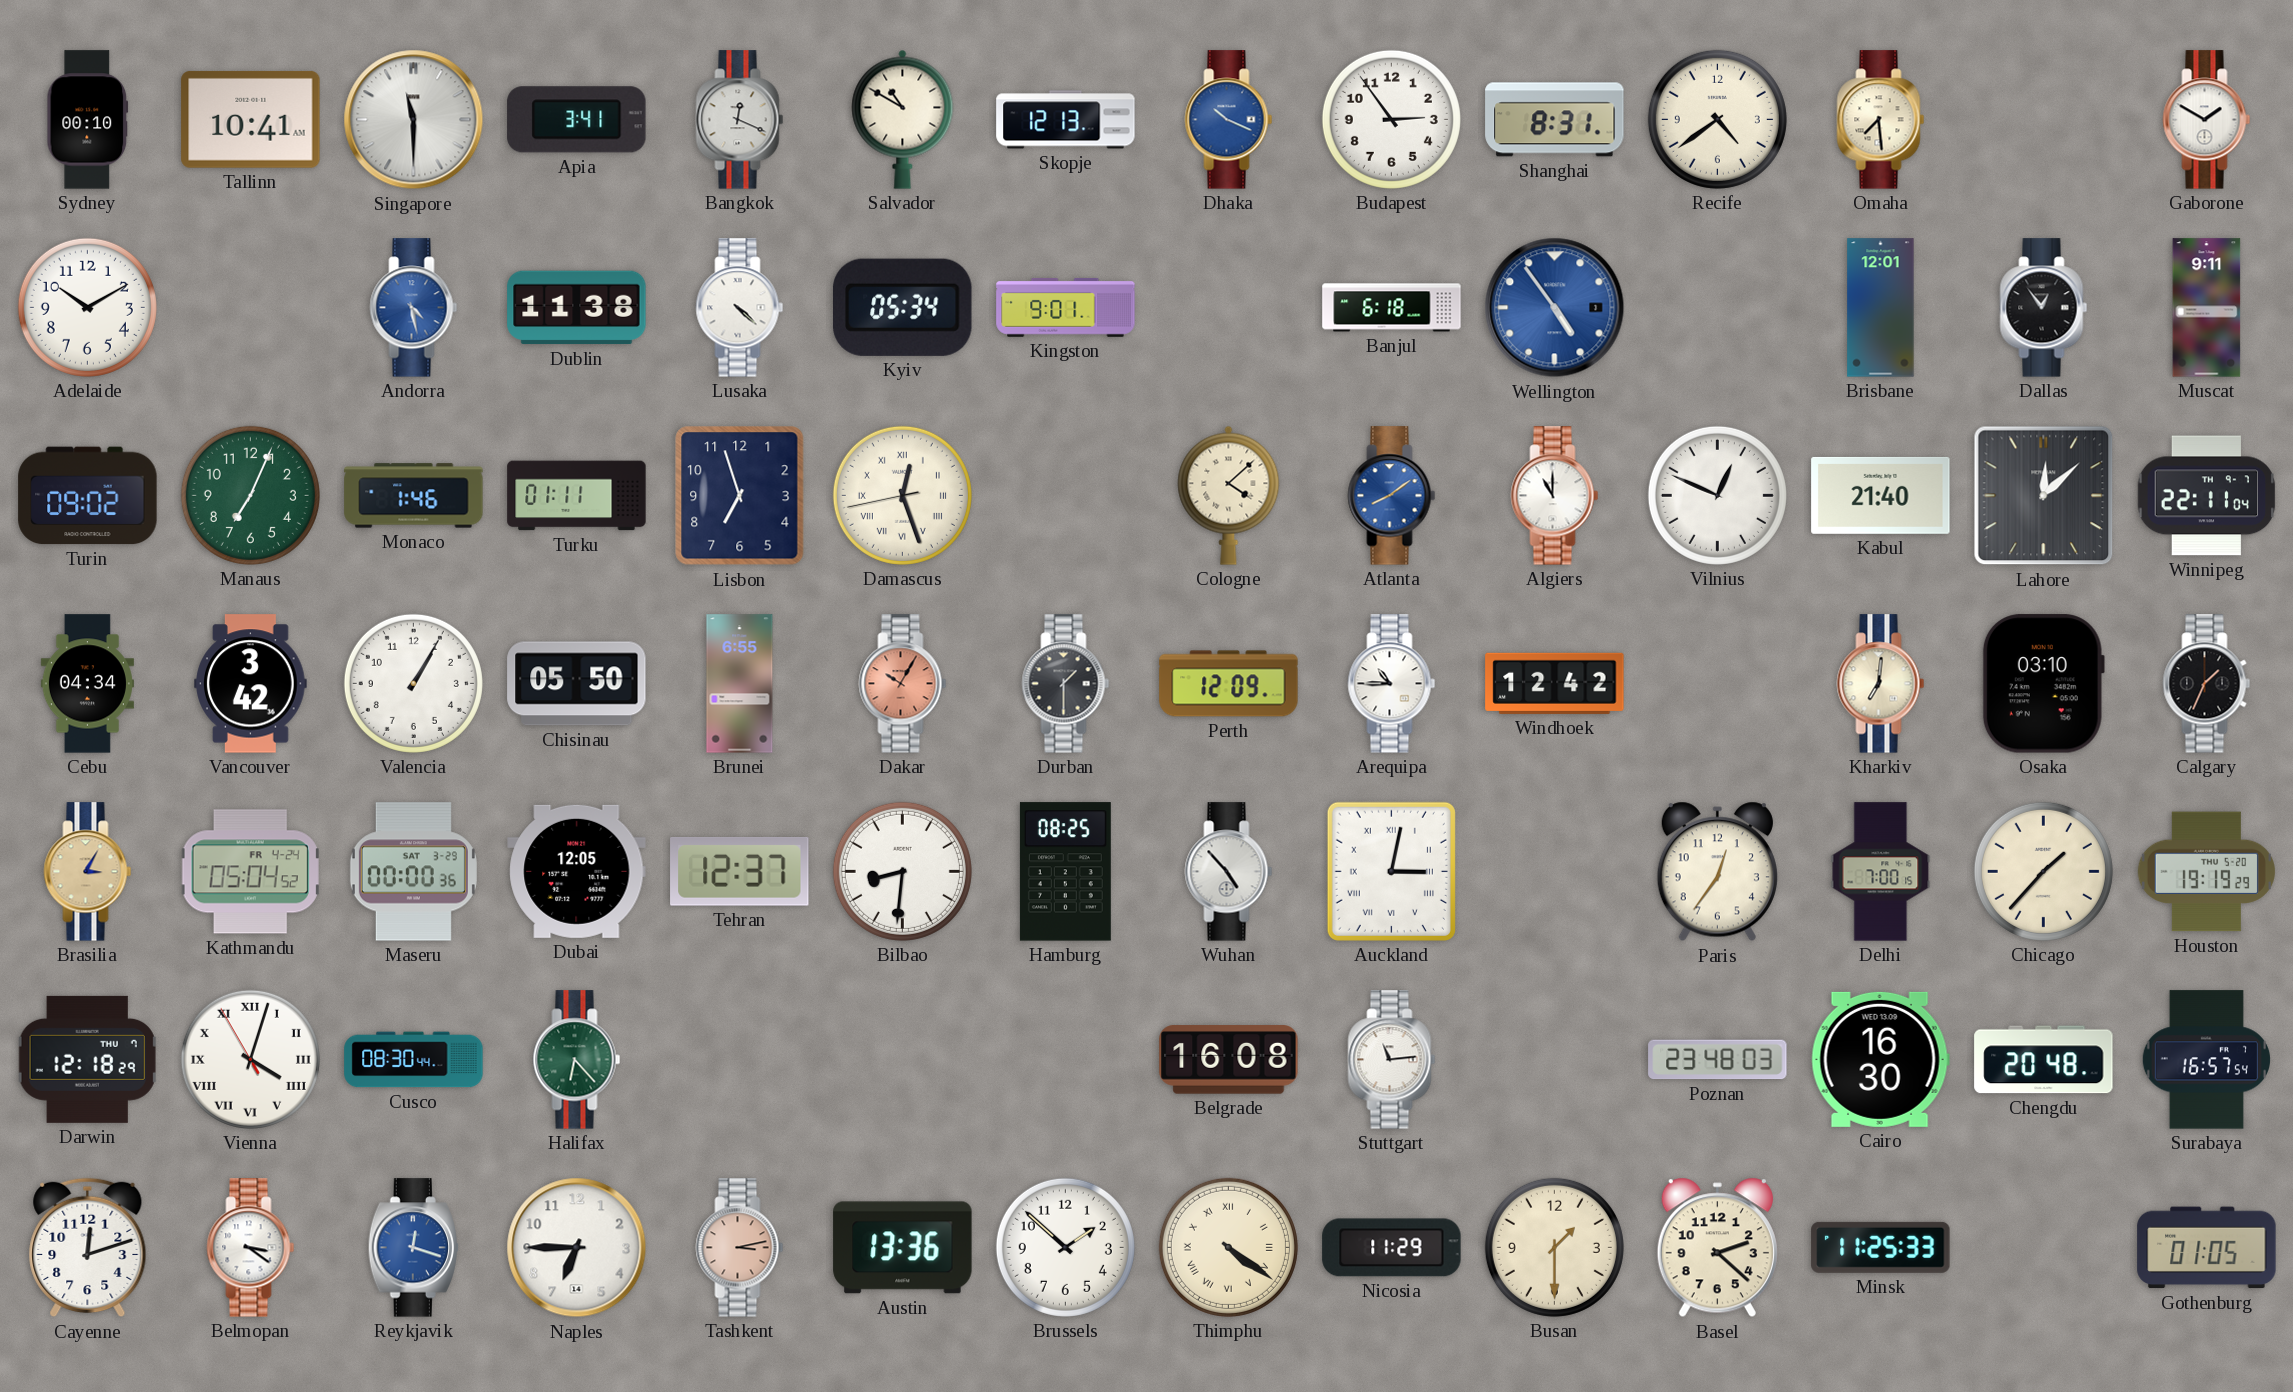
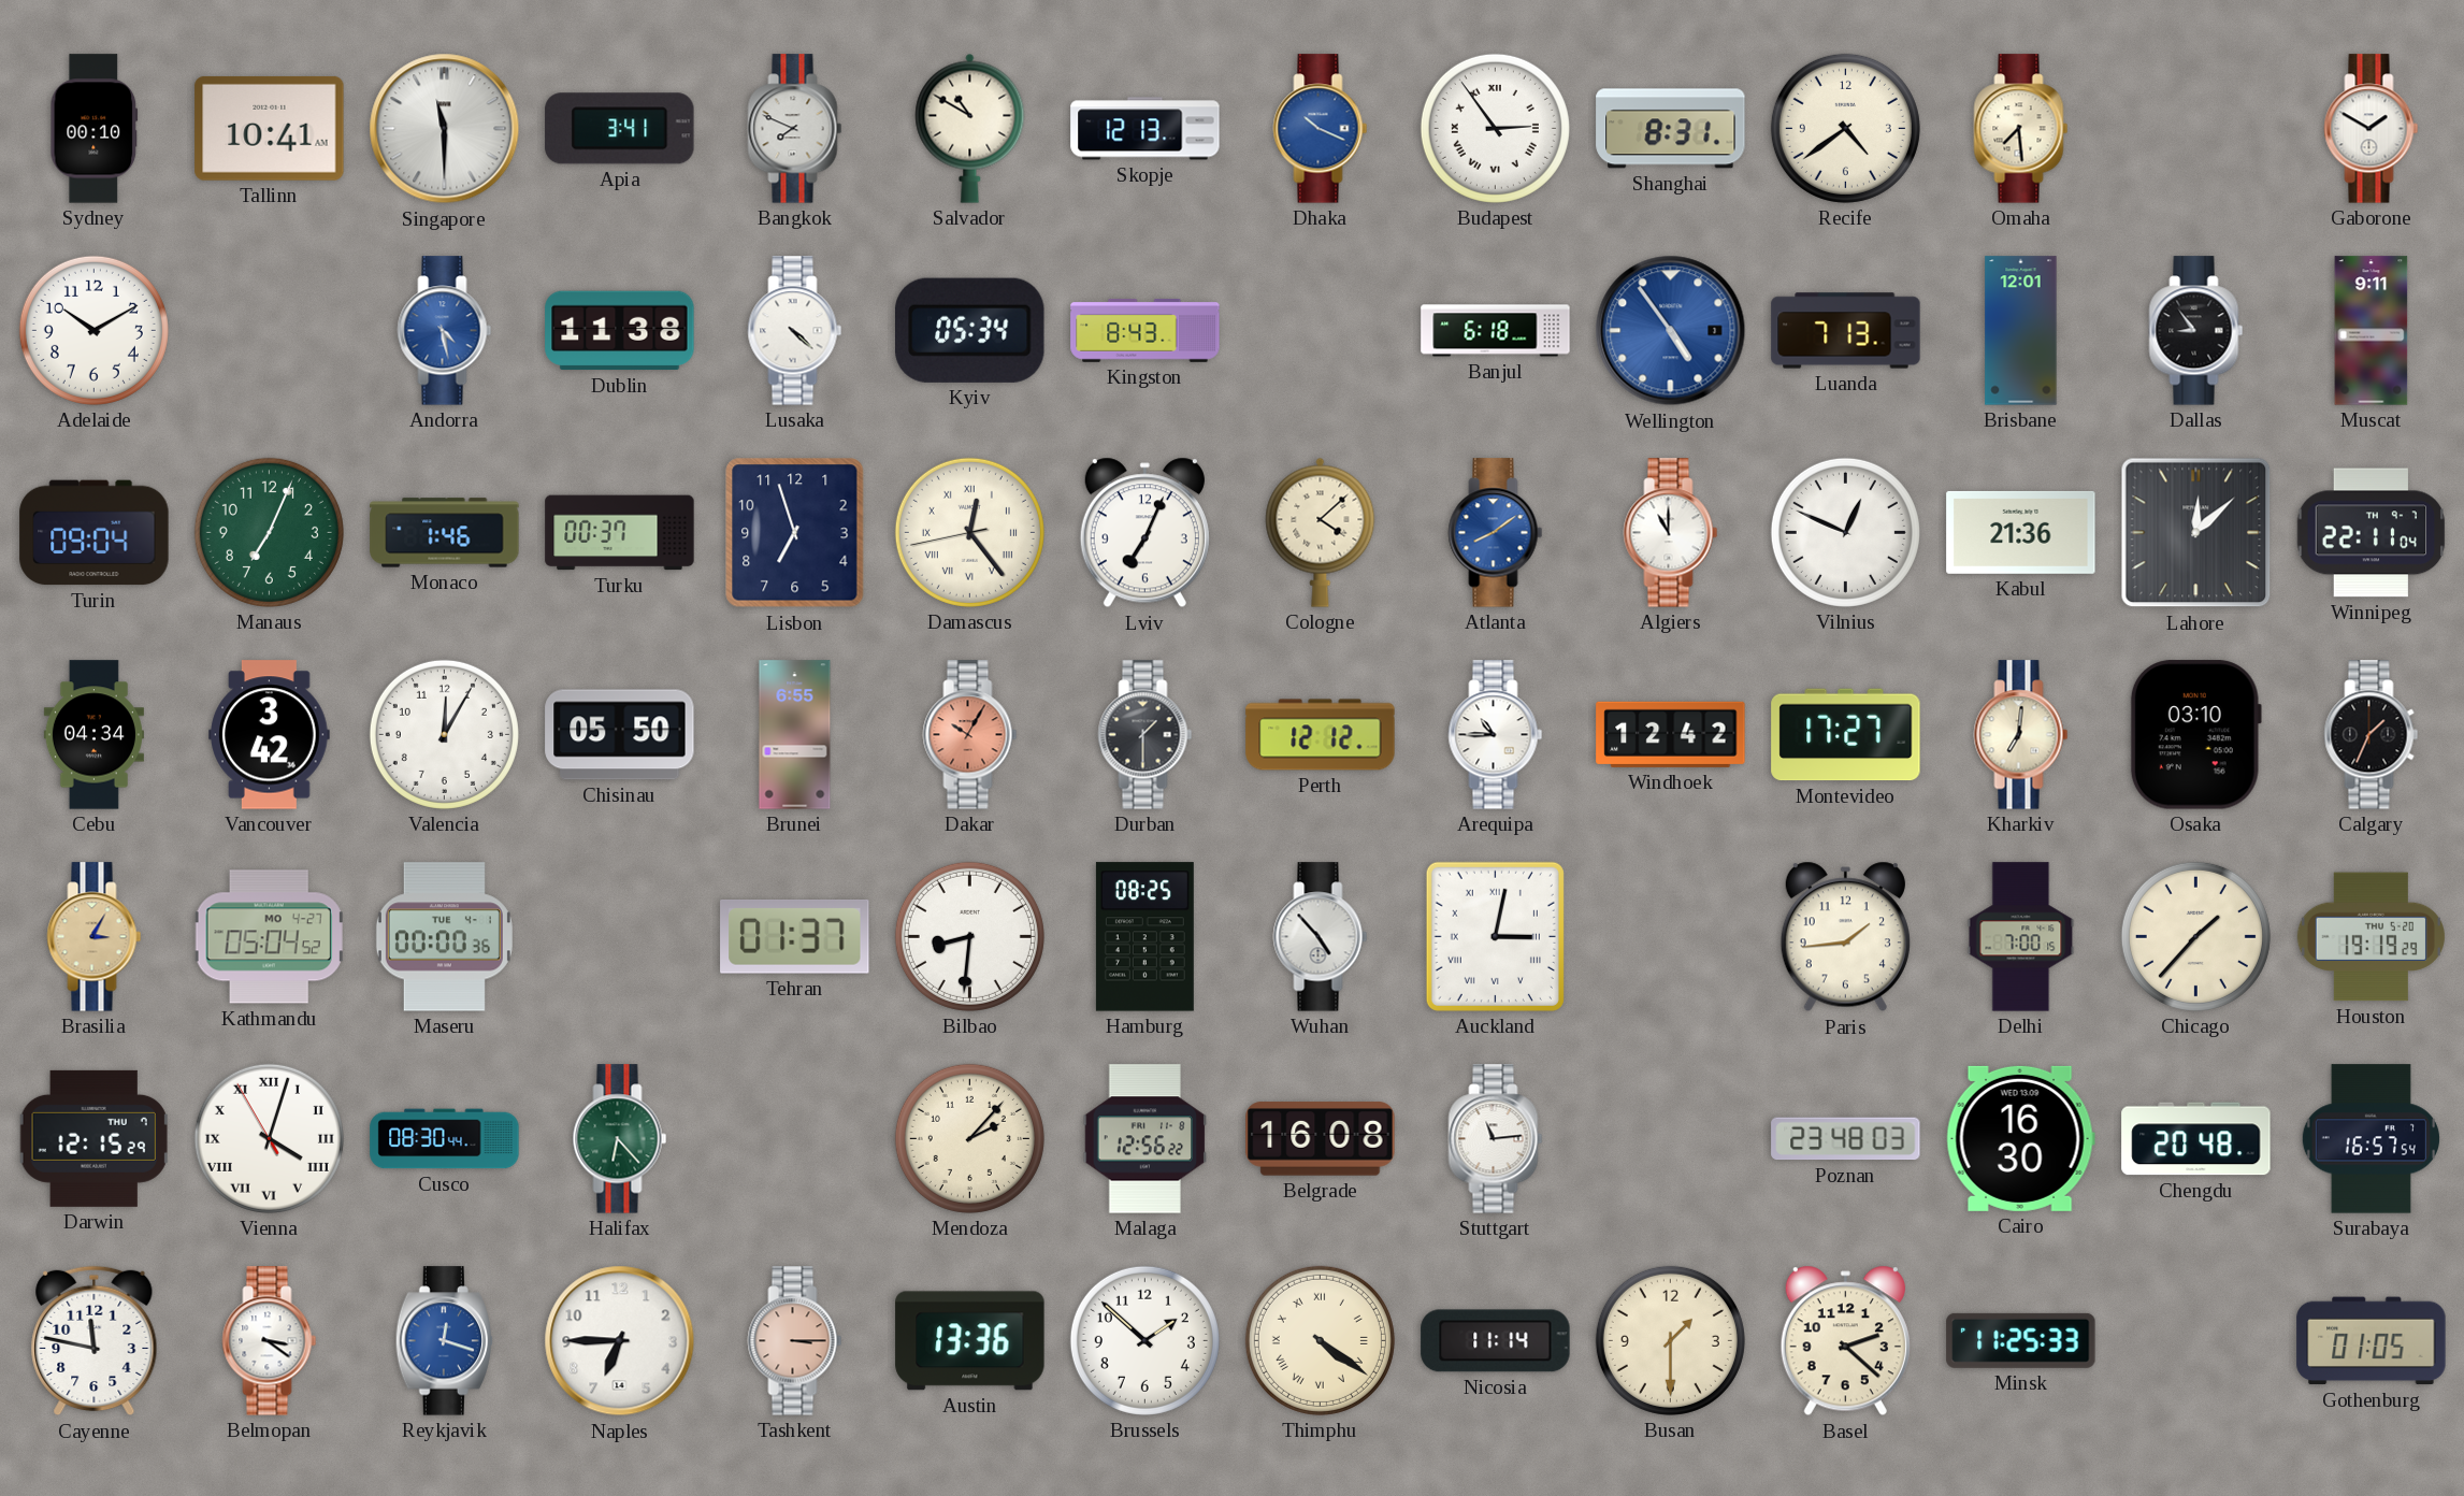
Bangkok: 12:19 -> 7:49
Budapest numerals: Arabic -> Roman
Kingston: 9:01 -> 8:43
Luanda: none -> 7:13
Dallas: 12:54 -> 8:54
Turin: 09:02 -> 09:04
Turku: 01:11 -> 00:37
Damascus: 12:26 -> 12:23
Lviv: none -> 7:04
Kabul: 21:40 -> 21:36
Valencia: 1:05 -> 12:05
Perth: 12:09 -> 12:12
Montevideo: none -> 17:27
Kathmandu date: FR 4-24 -> MO 4-27
Maseru date: SAT 3-29 -> TUE 4-1
Dubai: 12:05 -> none
Tehran: 12:37 -> 01:37
Paris: 12:36 -> 1:44
Darwin: 12:18 -> 12:15
Mendoza: none -> 2:07
Malaga: none -> 12:56
Cayenne: 12:12 -> 11:47
Tashkent: 3:13 -> 3:15
Nicosia: 11:29 -> 11:14
